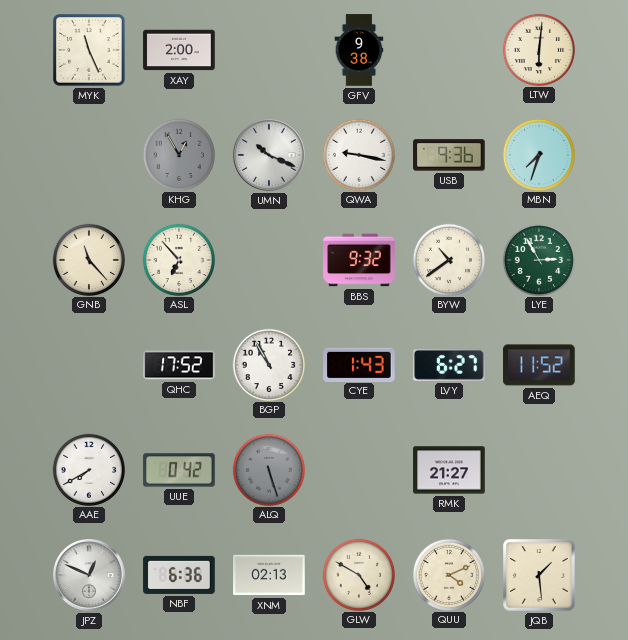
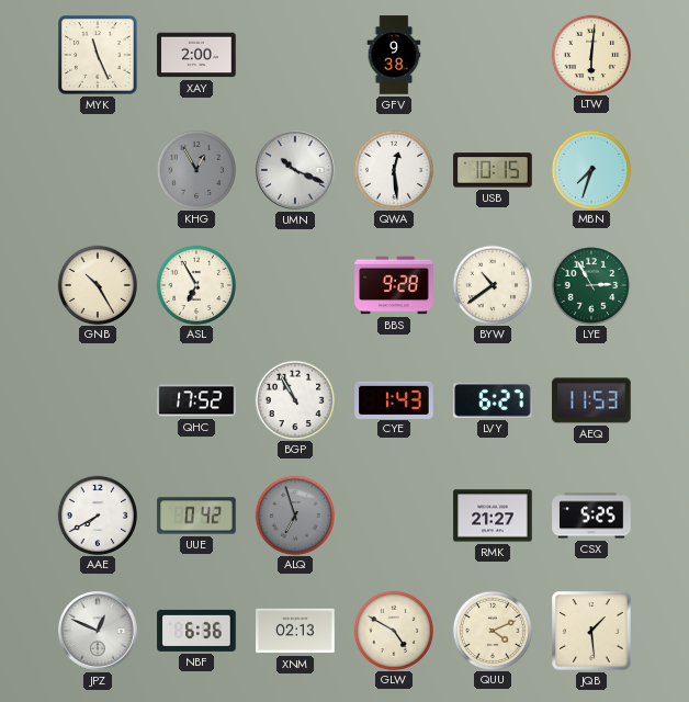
QWA: 9:17 -> 12:29
USB: 9:36 -> 10:15
GNB: 11:23 -> 10:25
ASL: 6:53 -> 6:55
BBS: 9:32 -> 9:28
AEQ: 11:52 -> 11:53
ALQ: 5:27 -> 6:57
CSX: none -> 5:25
